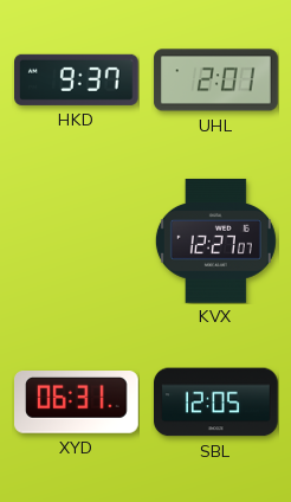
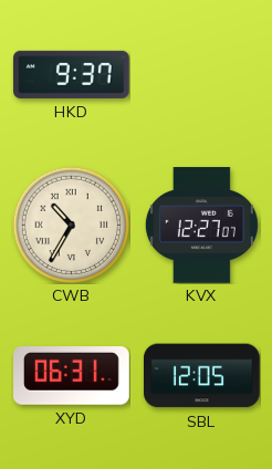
UHL: 2:01 -> none
CWB: none -> 10:35
